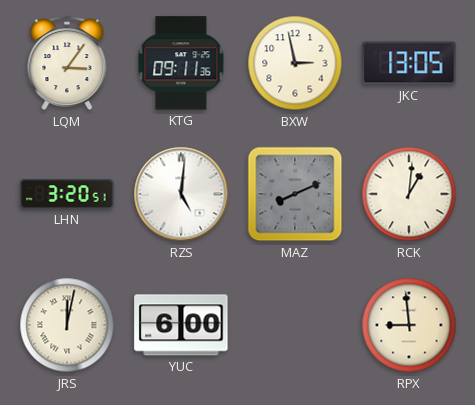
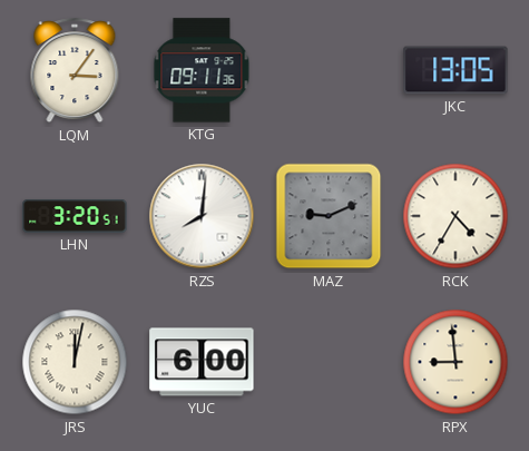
BXW: 2:58 -> none
RZS: 5:01 -> 8:01
MAZ: 8:11 -> 9:11
RCK: 1:01 -> 4:35
